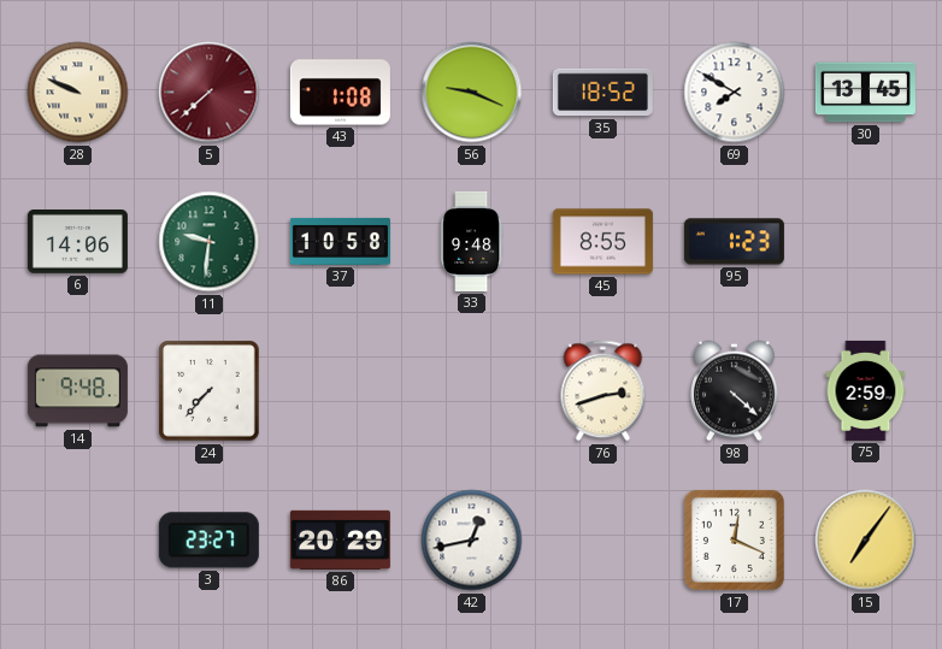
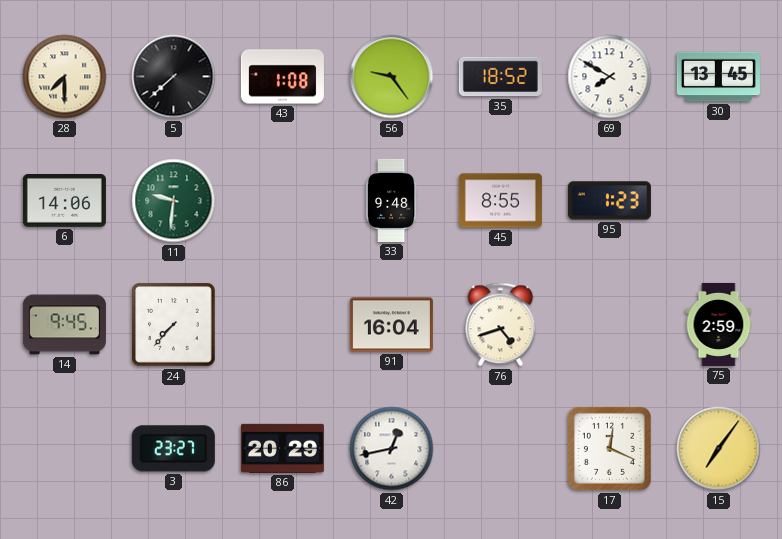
28: 9:49 -> 7:30
5 dial: burgundy -> black
56: 9:19 -> 9:24
37: 10:58 -> none
14: 9:48 -> 9:45
91: none -> 16:04
76: 2:42 -> 4:42
98: 4:22 -> none
